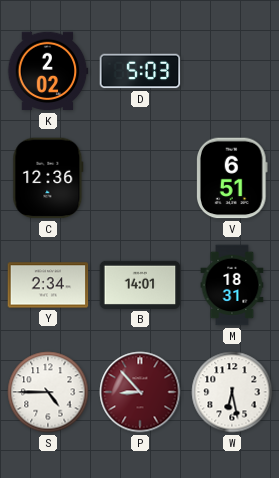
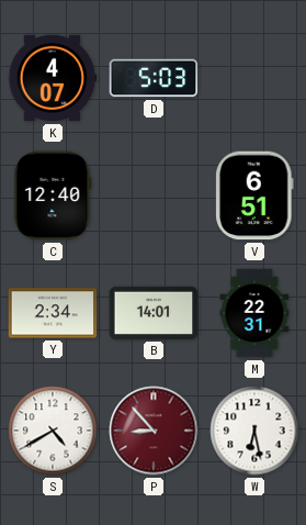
K: 2:02 -> 4:07
C: 12:36 -> 12:40
M: 18:31 -> 22:31
S: 4:45 -> 4:40
